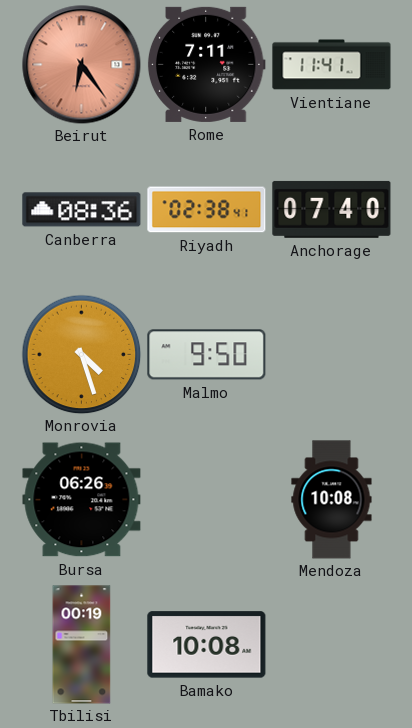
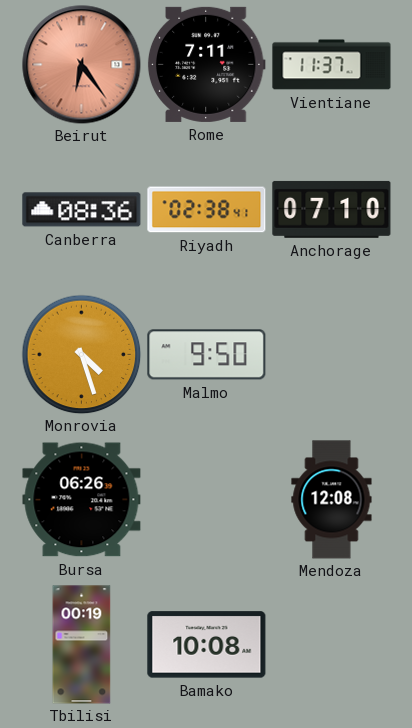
Vientiane: 11:41 -> 11:37
Anchorage: 07:40 -> 07:10
Mendoza: 10:08 -> 12:08
